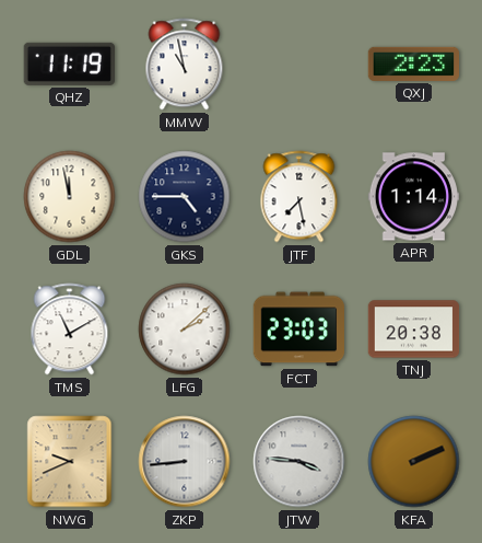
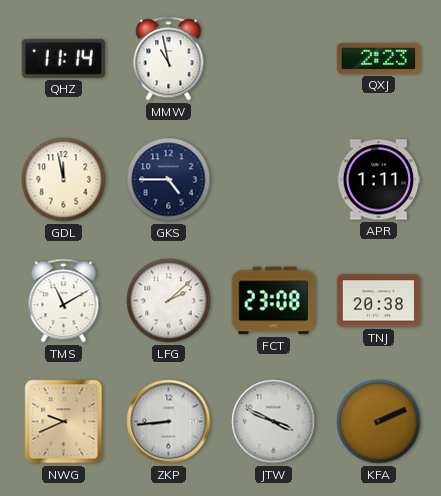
QHZ: 11:19 -> 11:14
JTF: 7:28 -> none
APR: 1:14 -> 1:11
FCT: 23:03 -> 23:08
JTW: 3:46 -> 3:49
